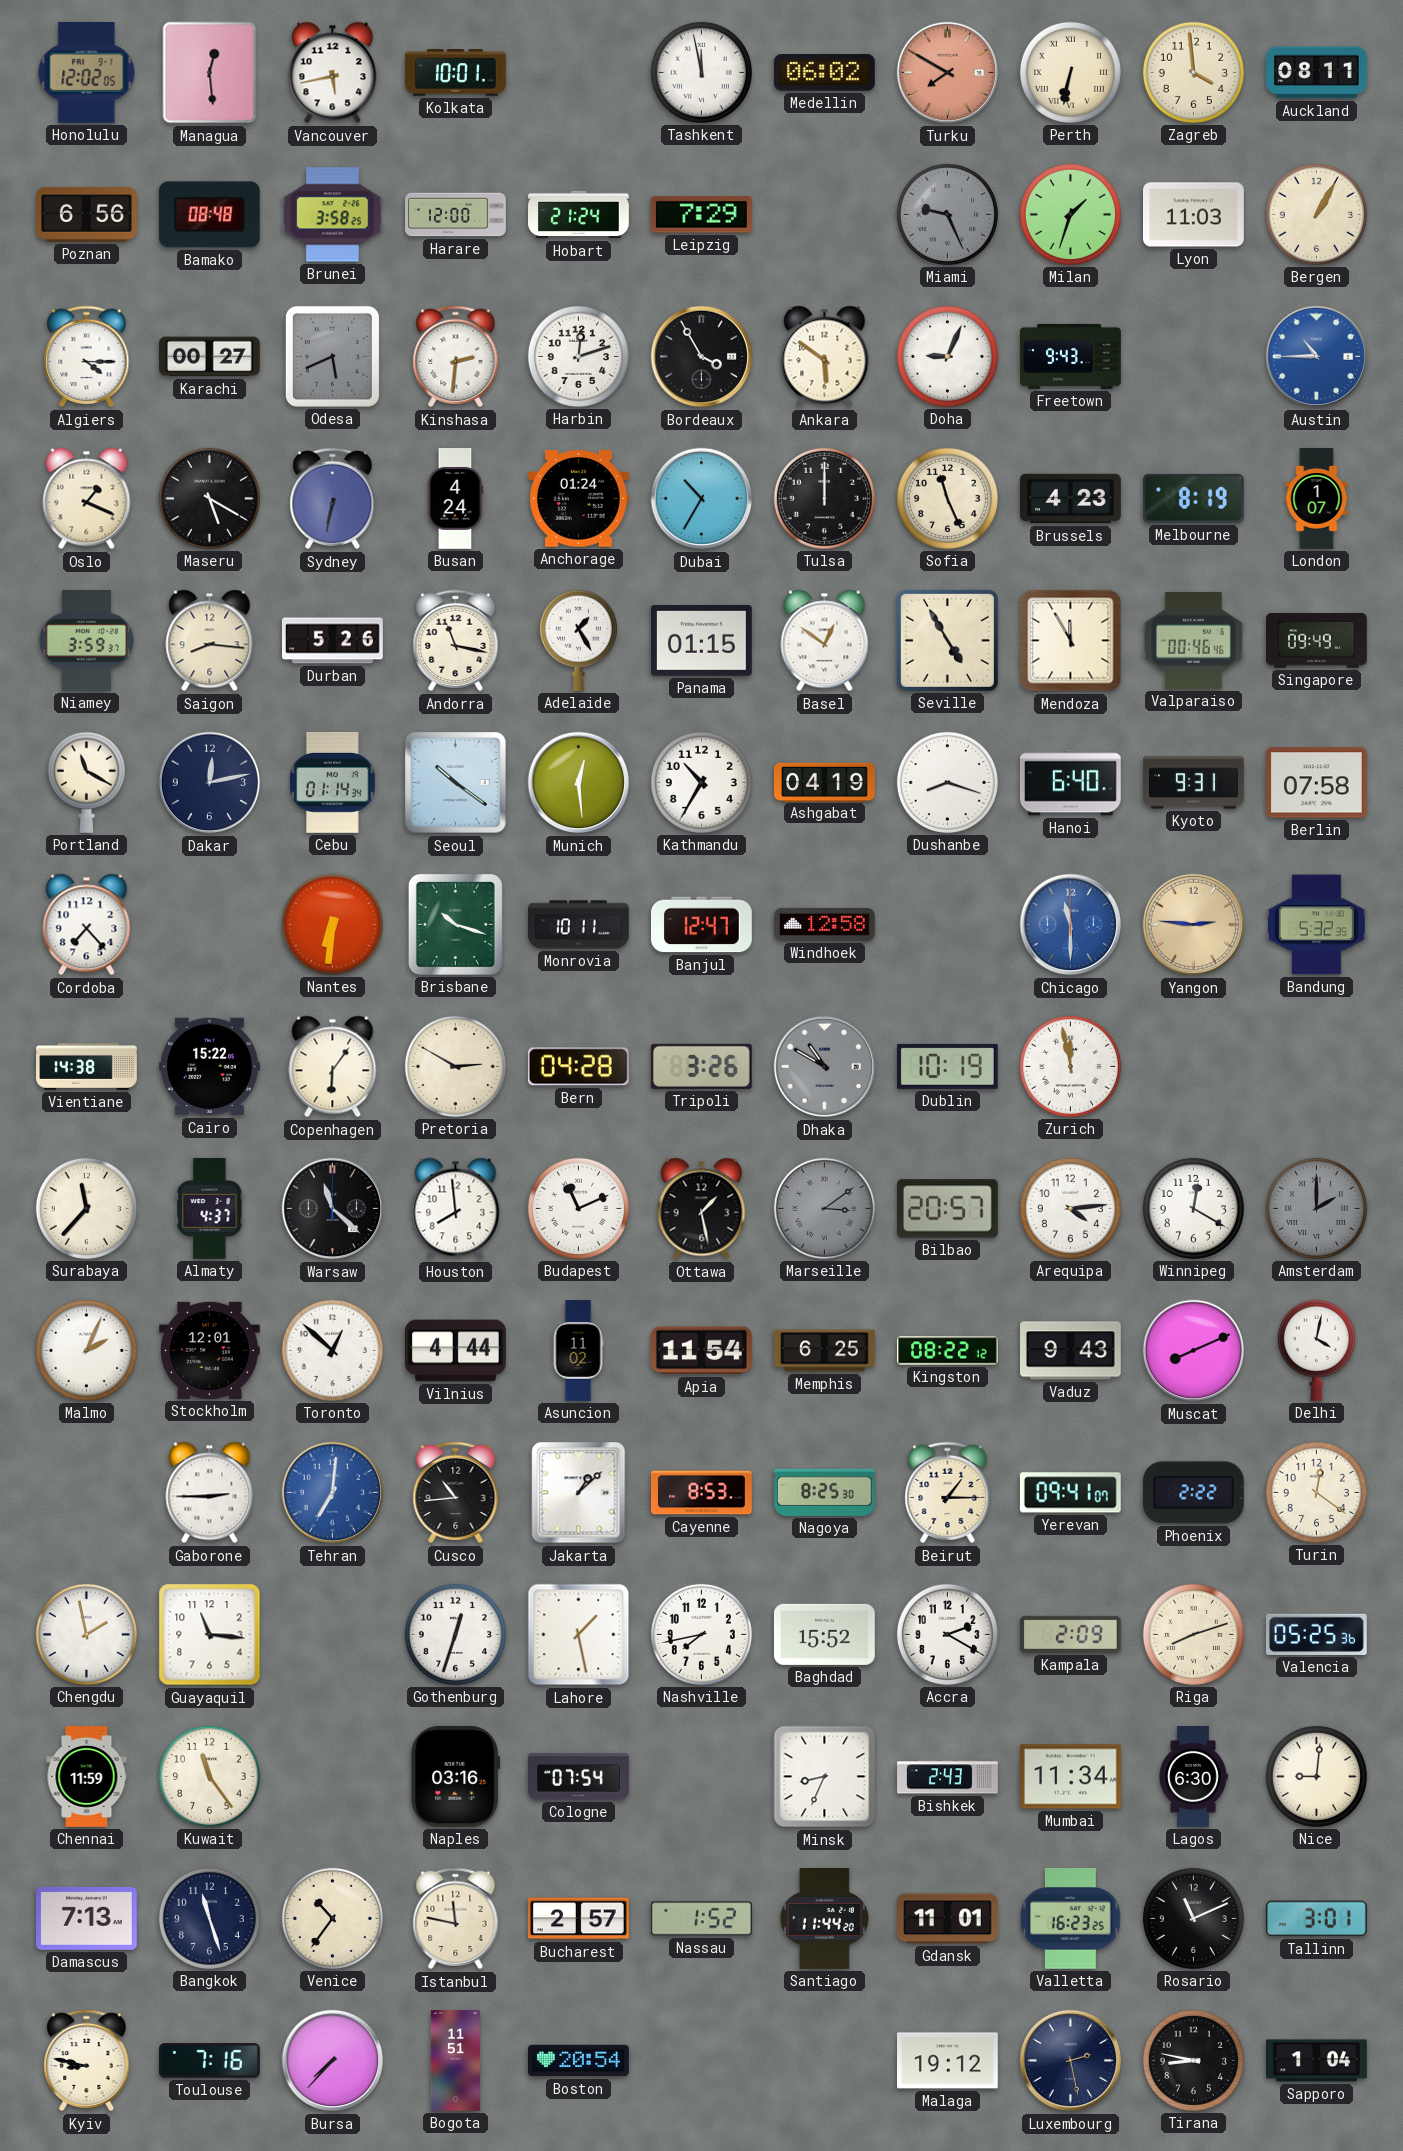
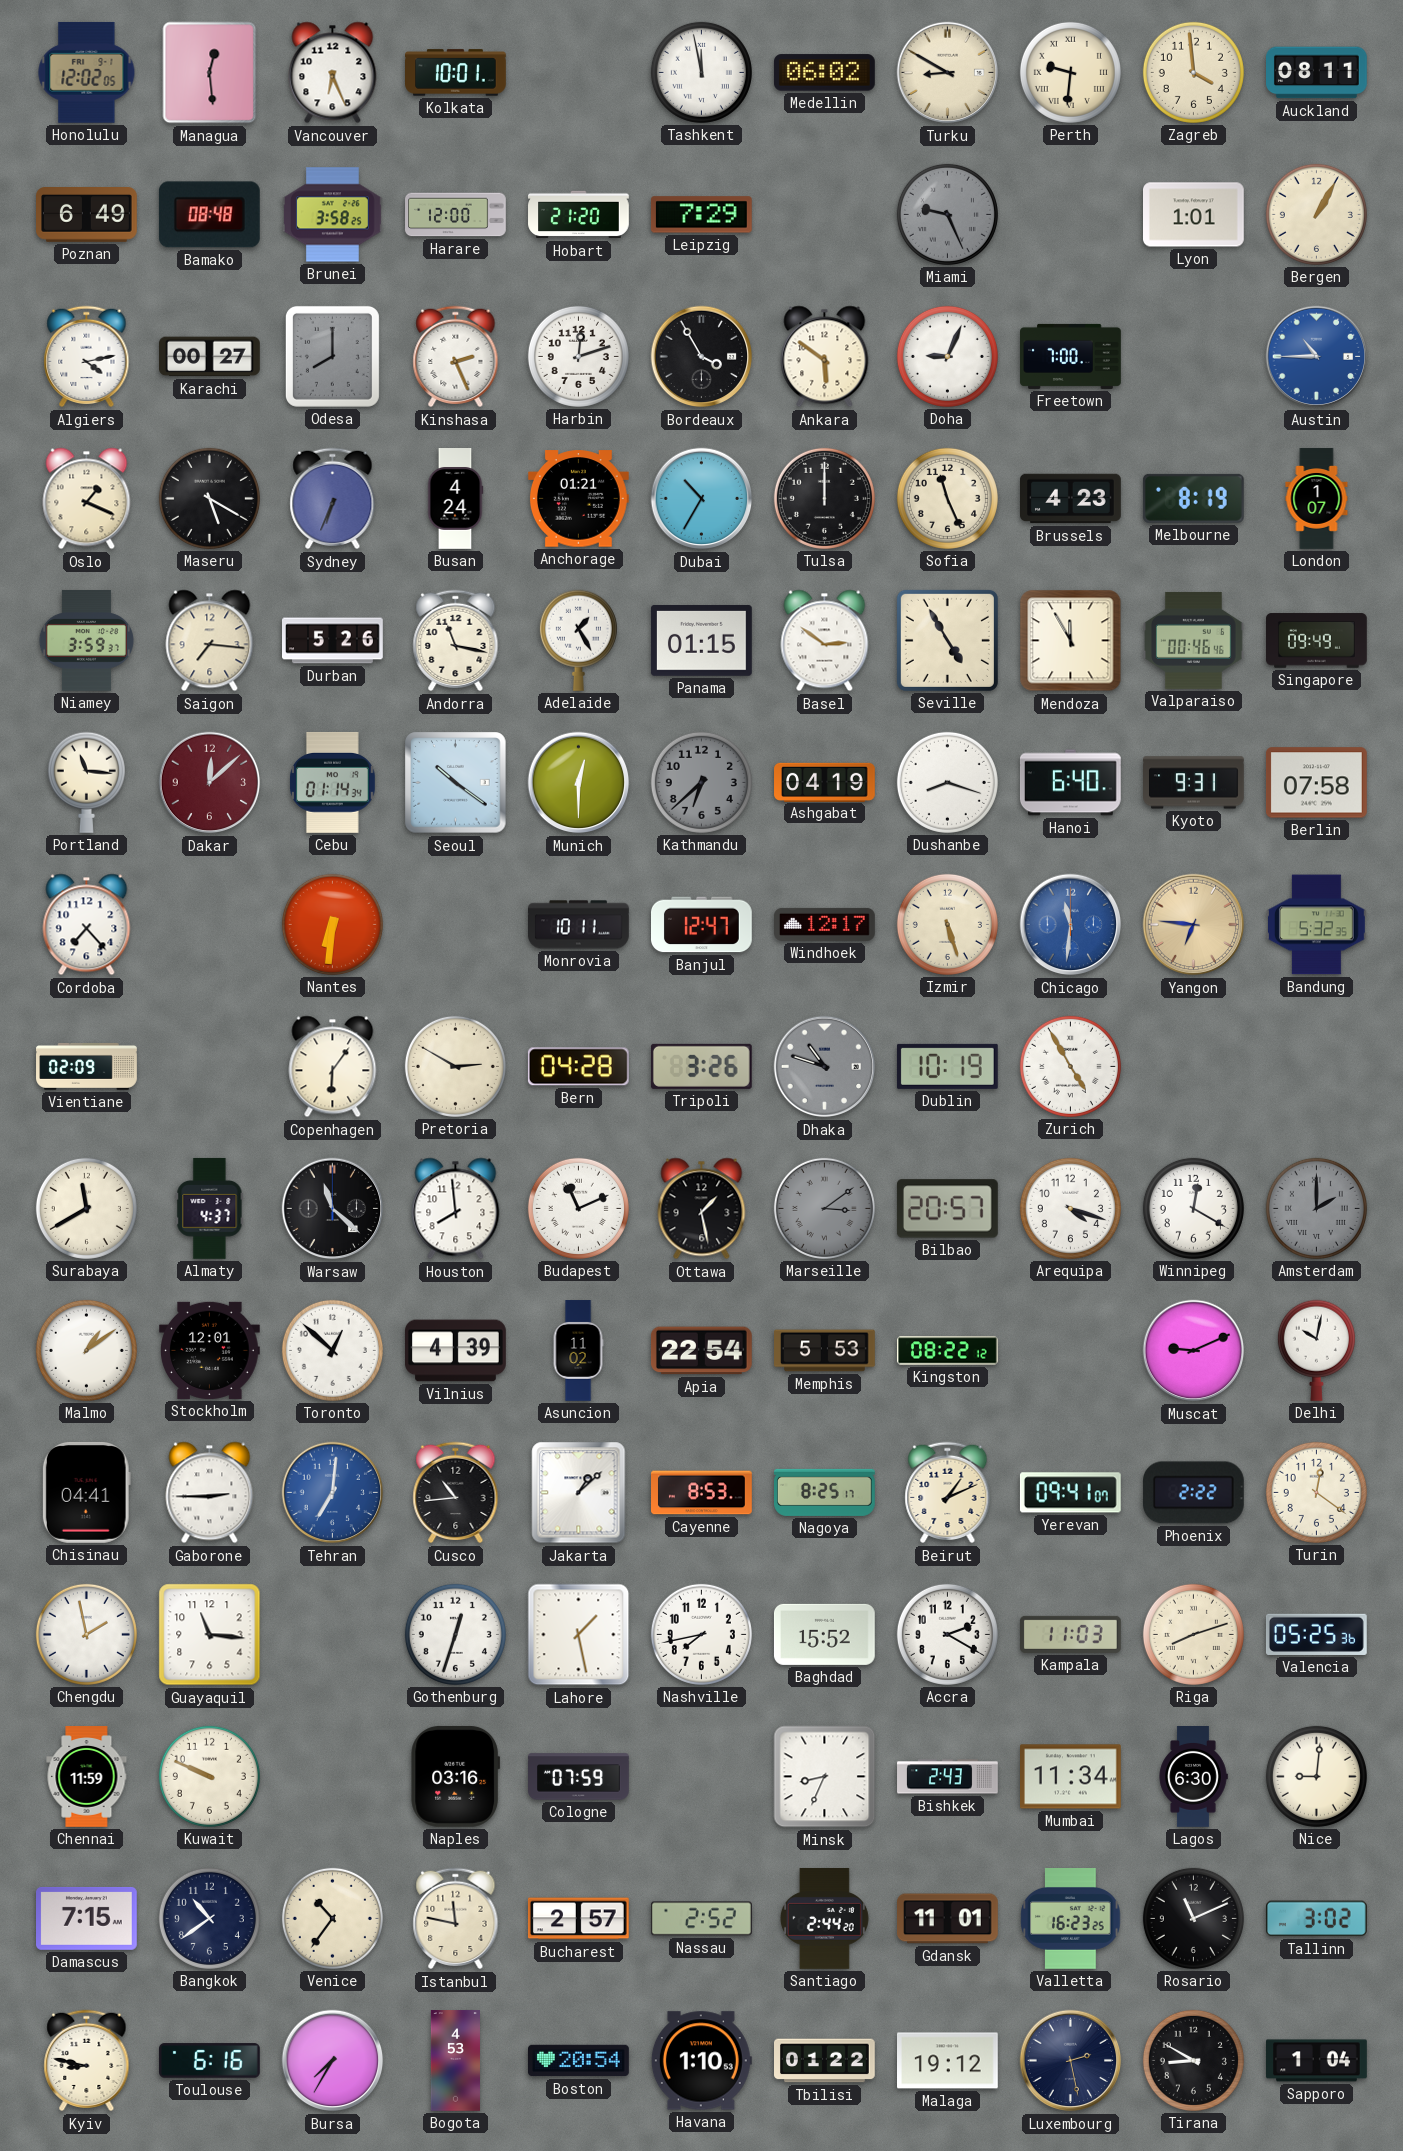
Vancouver: 5:43 -> 6:26
Turku: 7:50 -> 8:50
Turku dial: salmon -> cream
Perth: 6:32 -> 9:31
Poznan: 6:56 -> 6:49
Hobart: 21:24 -> 21:20
Milan: 1:33 -> none
Lyon: 11:03 -> 1:01
Algiers: 4:15 -> 4:13
Odesa: 5:41 -> 8:00
Kinshasa: 2:31 -> 2:26
Freetown: 9:43 -> 7:00
Sydney: 6:32 -> 6:34
Anchorage: 01:24 -> 01:21
Saigon: 8:16 -> 7:16
Basel: 12:51 -> 2:51
Portland: 11:20 -> 11:16
Dakar: 12:13 -> 12:08
Dakar dial: navy -> burgundy
Munich: 12:29 -> 12:30
Kathmandu: 10:35 -> 6:38
Kathmandu dial: white -> grey
Brisbane: 10:18 -> none
Windhoek: 12:58 -> 12:17
Izmir: none -> 5:27
Chicago: 11:30 -> 11:31
Yangon: 2:46 -> 6:46
Vientiane: 14:38 -> 02:09
Cairo: 15:22 -> none
Dhaka: 10:50 -> 10:48
Zurich: 11:58 -> 4:55
Surabaya: 11:37 -> 11:40
Arequipa: 4:14 -> 4:18
Malmo: 2:04 -> 1:09
Vilnius: 4:44 -> 4:39
Apia: 11:54 -> 22:54
Memphis: 6:25 -> 5:53
Vaduz: 9:43 -> none
Muscat: 8:11 -> 9:11
Delhi: 4:02 -> 10:02
Chisinau: none -> 04:41
Nagoya: 8:25:30 -> 8:25:17
Beirut: 1:15 -> 1:11
Kampala: 2:09 -> 11:03
Kuwait: 11:24 -> 9:49
Cologne: 07:54 -> 07:59
Damascus: 7:13 -> 7:15
Bangkok: 11:27 -> 10:39
Nassau: 1:52 -> 2:52
Santiago: 11:44 -> 2:44
Tallinn: 3:01 -> 3:02
Toulouse: 7:16 -> 6:16
Bursa: 7:37 -> 7:35
Bogota: 11:51 -> 4:53
Havana: none -> 1:10
Tbilisi: none -> 01:22
Tirana: 8:47 -> 8:50
